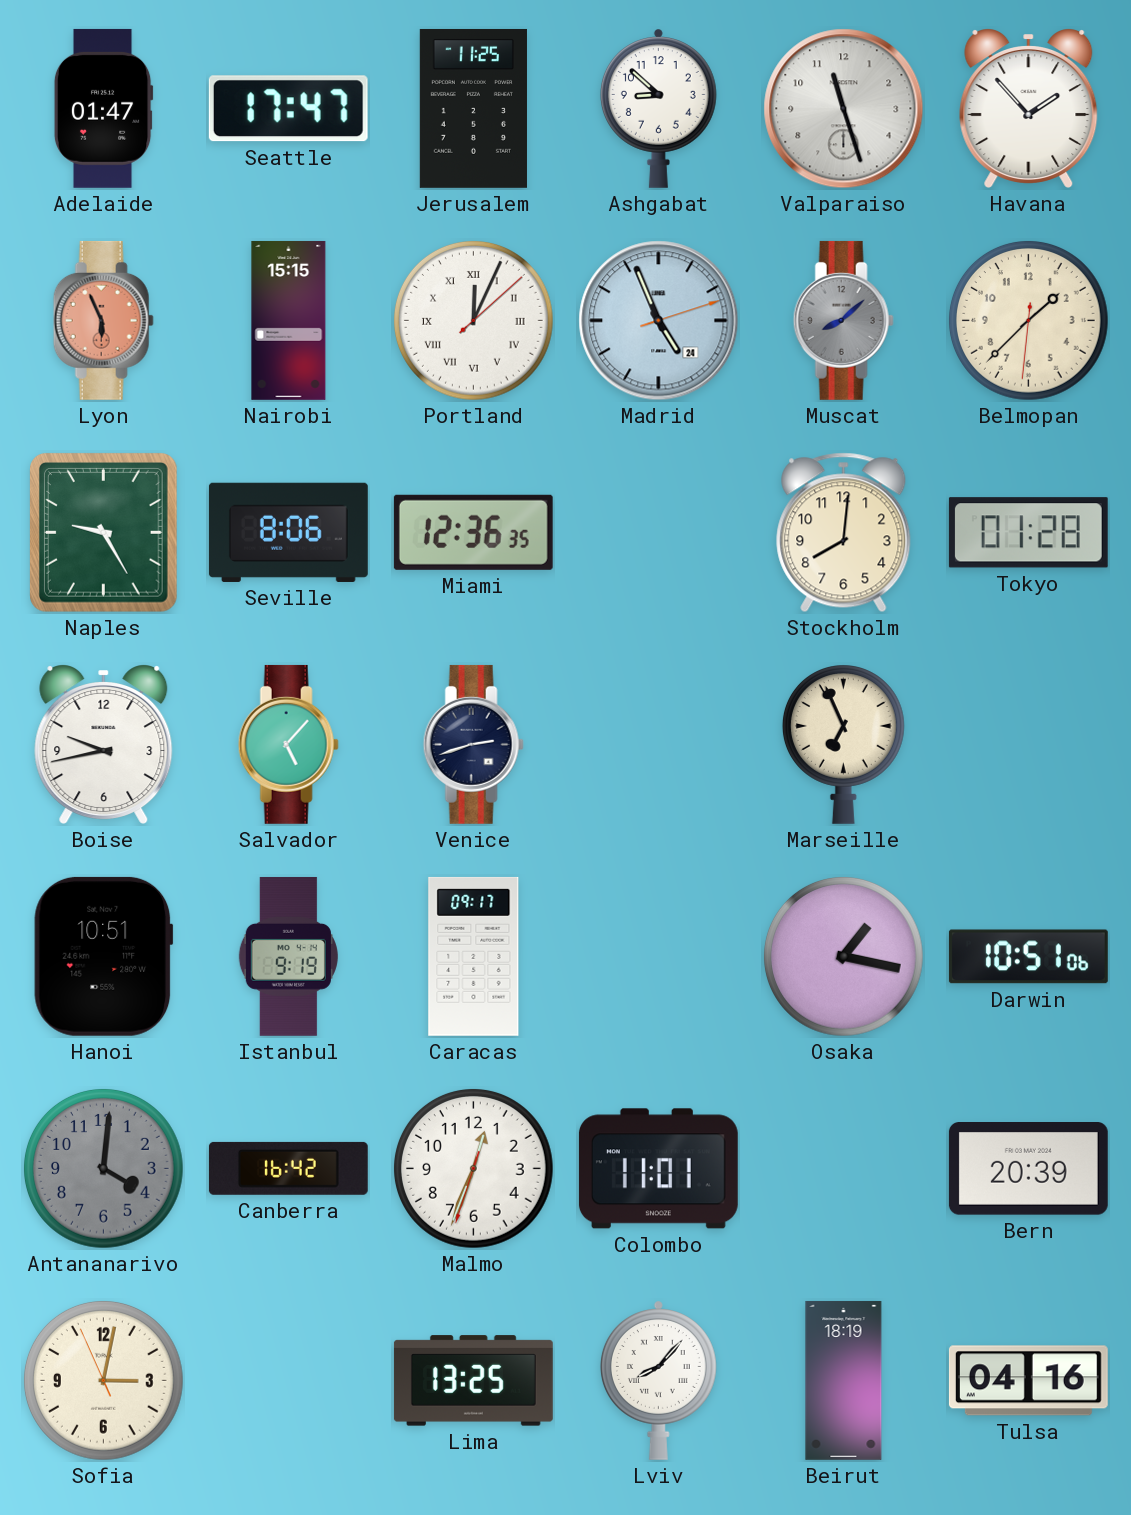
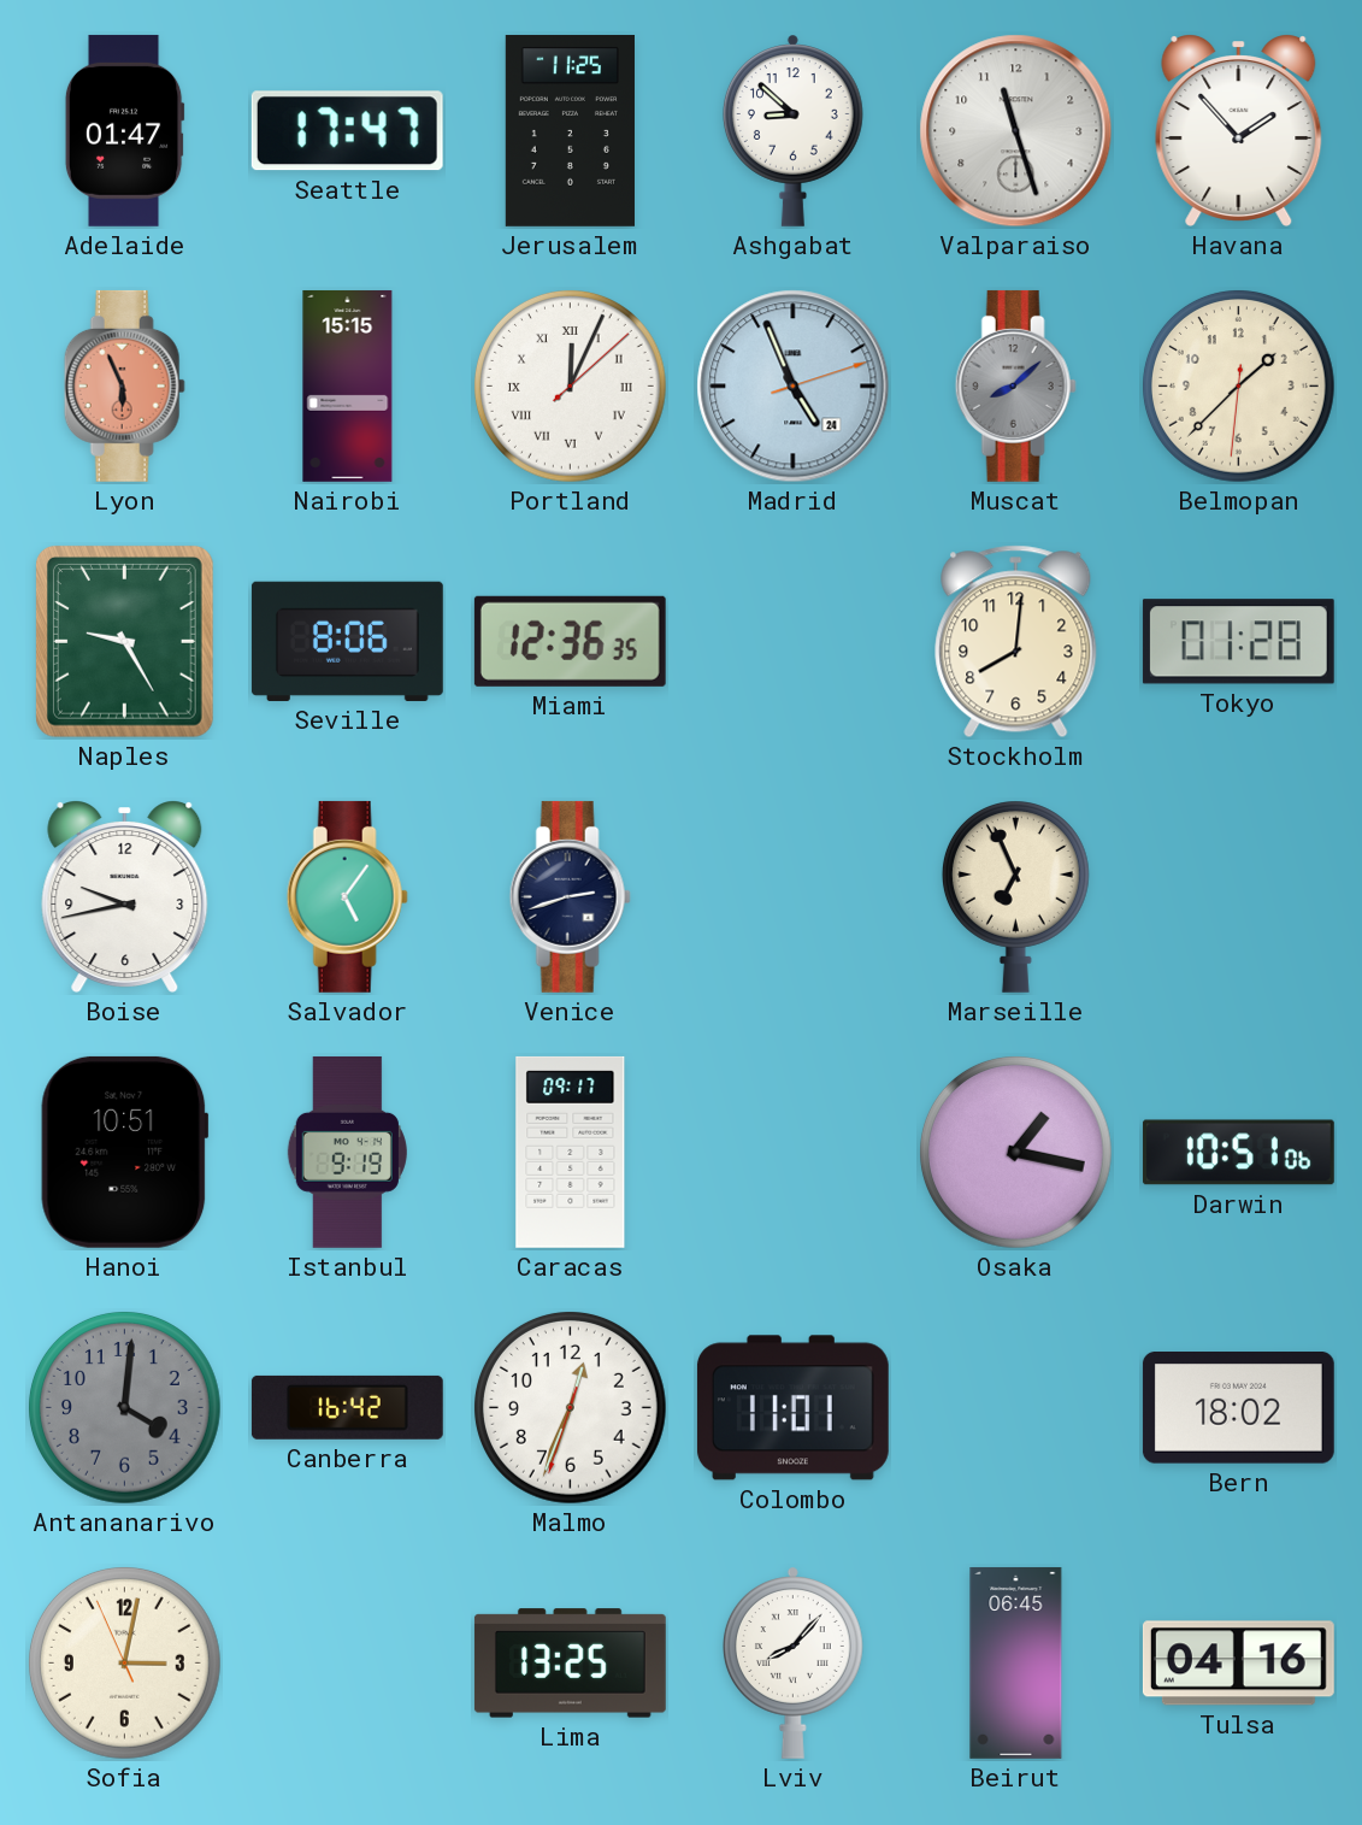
Salvador: 5:07 -> 5:06
Bern: 20:39 -> 18:02
Beirut: 18:19 -> 06:45
